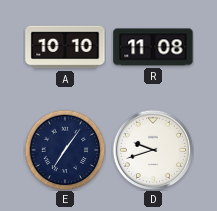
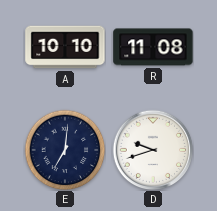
E: 7:06 -> 7:01
